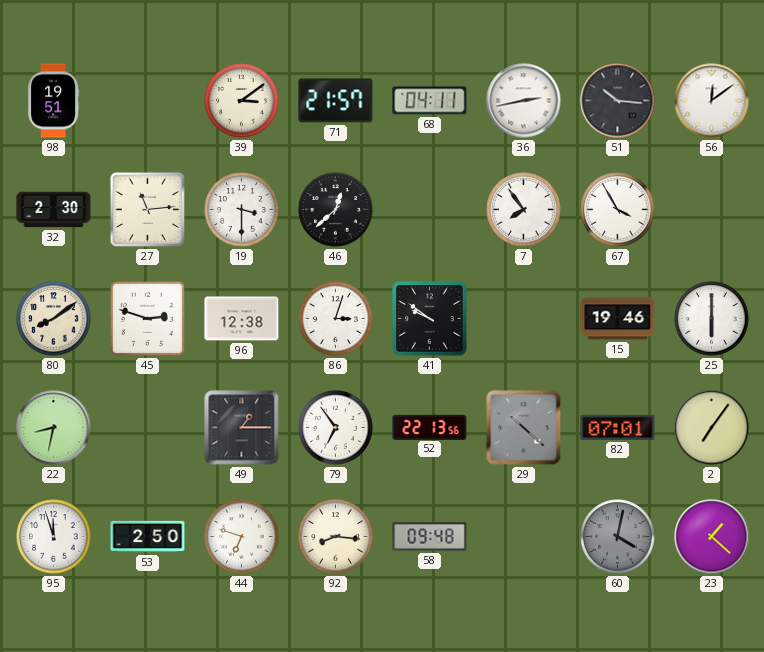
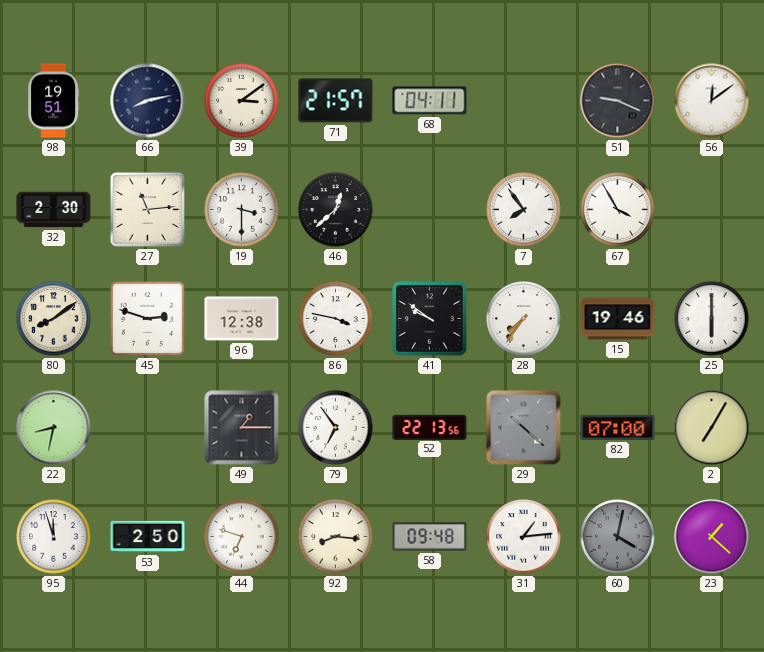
66: none -> 8:13
36: 2:43 -> none
51: 10:16 -> 9:19
86: 3:03 -> 3:47
28: none -> 7:36
82: 07:01 -> 07:00
2: 7:06 -> 7:05
31: none -> 1:14
